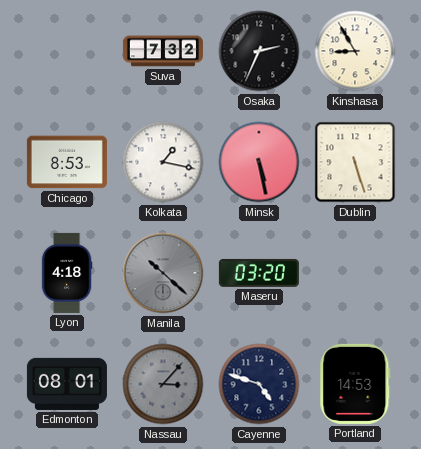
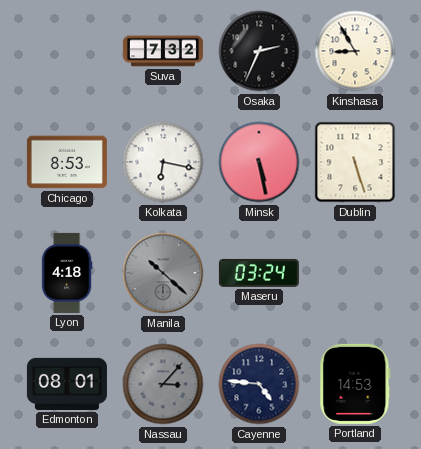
Kolkata: 1:17 -> 6:17
Maseru: 03:20 -> 03:24
Cayenne: 4:48 -> 4:46
